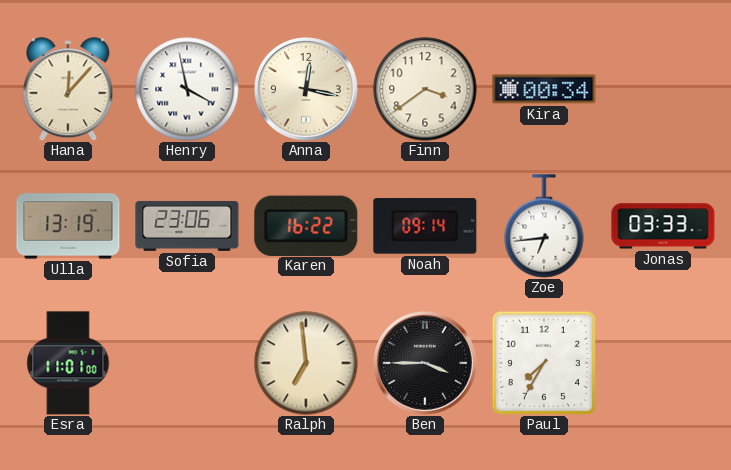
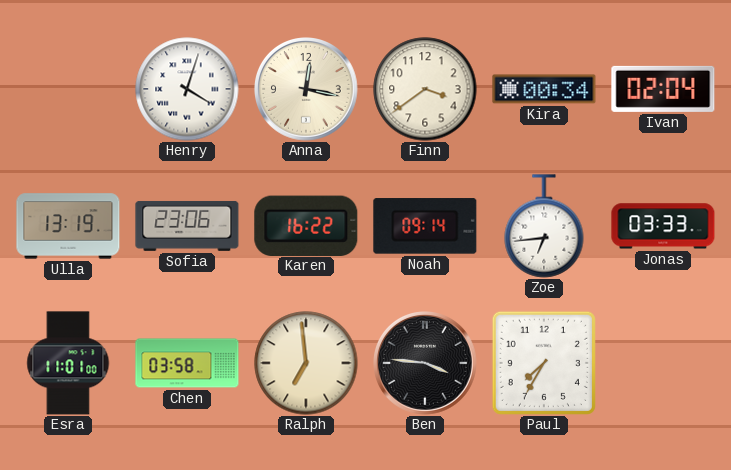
Hana: 12:07 -> none
Henry: 3:58 -> 4:03
Ivan: none -> 02:04
Chen: none -> 03:58
Ben: 3:45 -> 3:46
